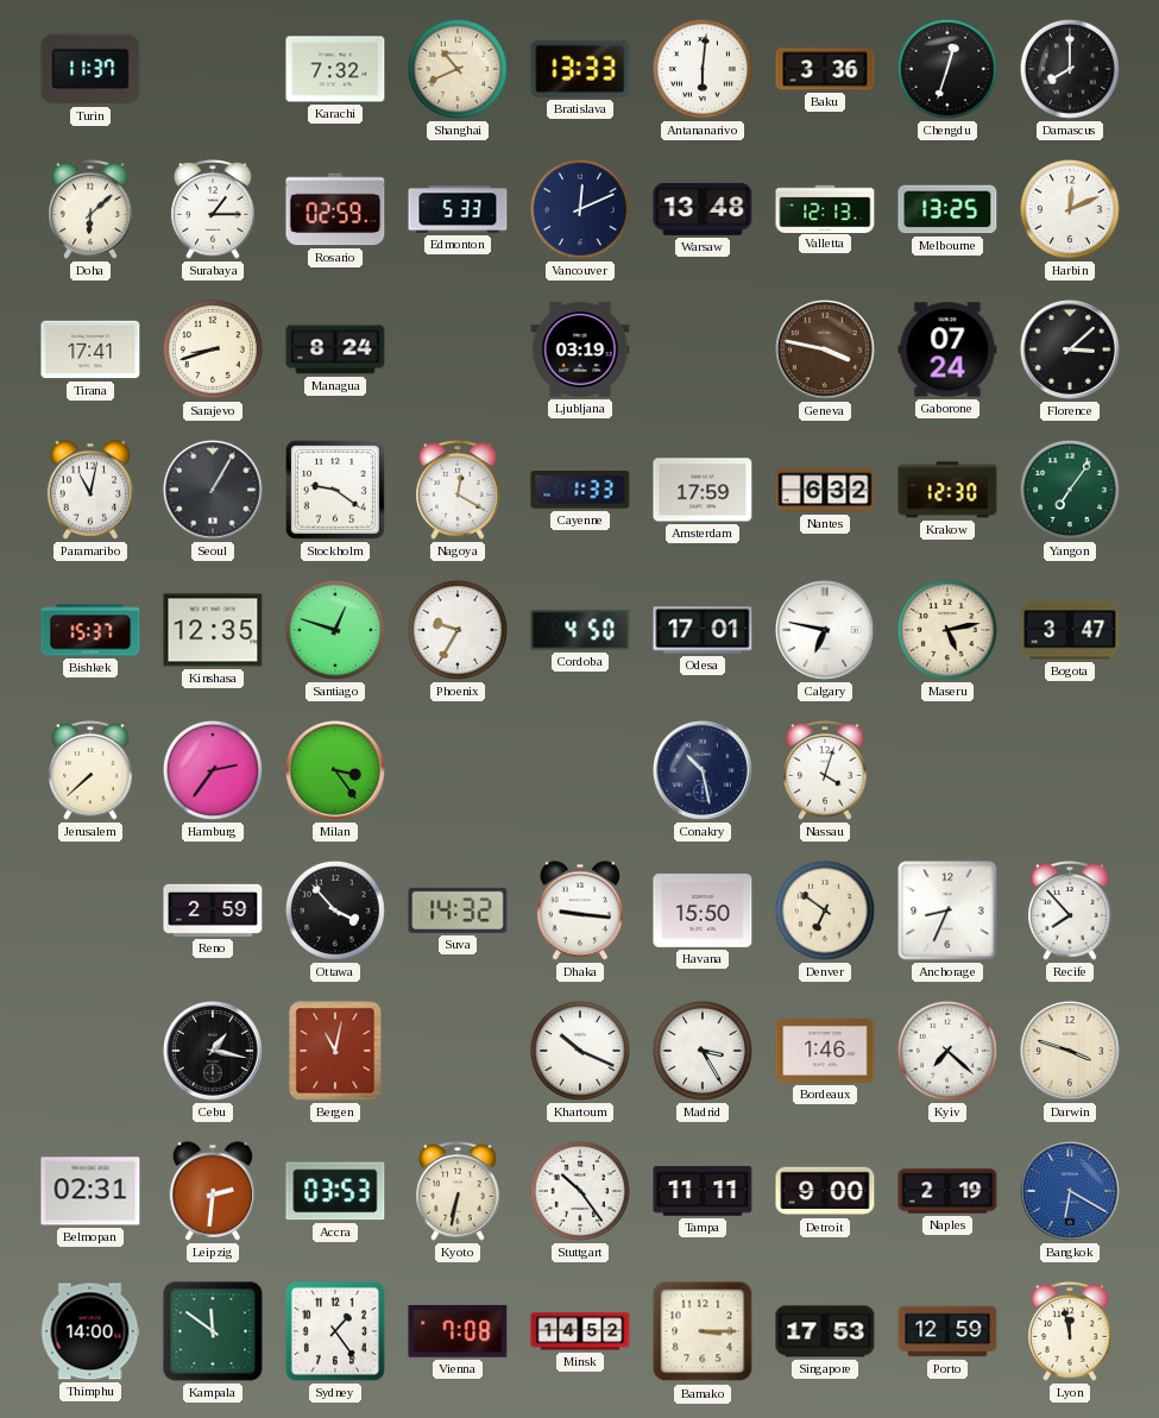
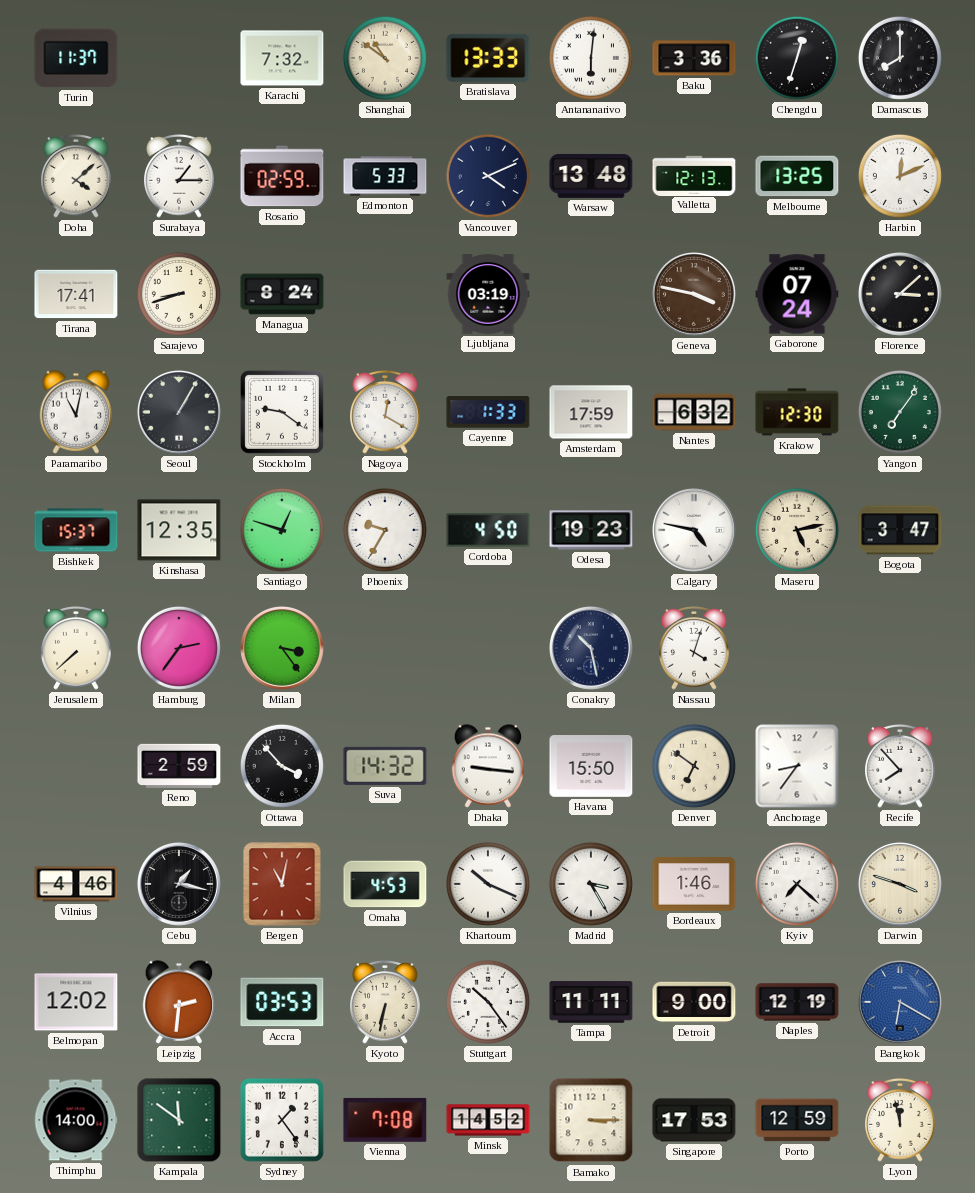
Shanghai: 10:41 -> 10:51
Doha: 6:08 -> 4:08
Vancouver: 12:11 -> 4:11
Odesa: 17:01 -> 19:23
Calgary: 6:47 -> 4:47
Anchorage: 8:34 -> 8:36
Vilnius: none -> 4:46
Omaha: none -> 4:53
Belmopan: 02:31 -> 12:02
Naples: 2:19 -> 12:19
